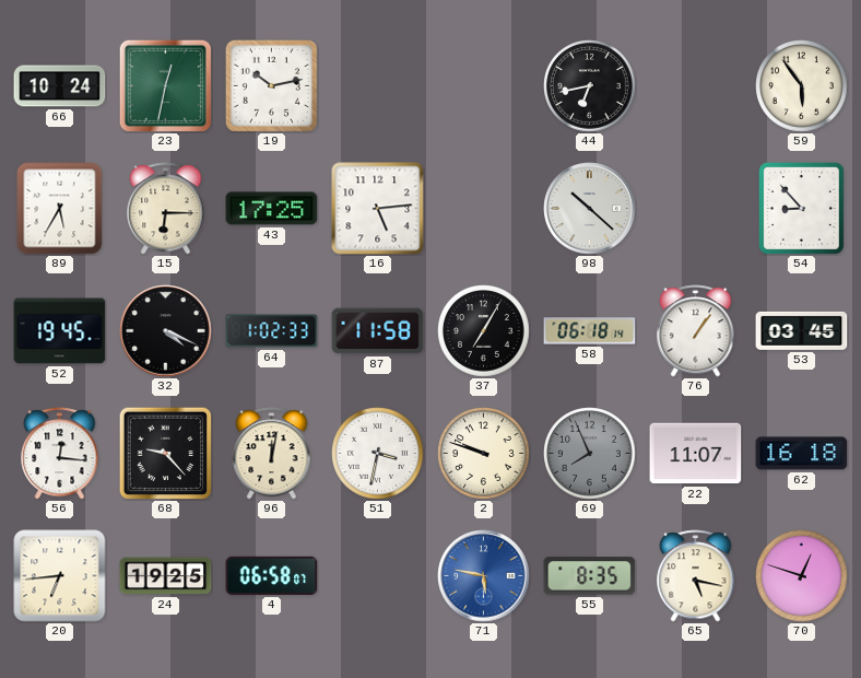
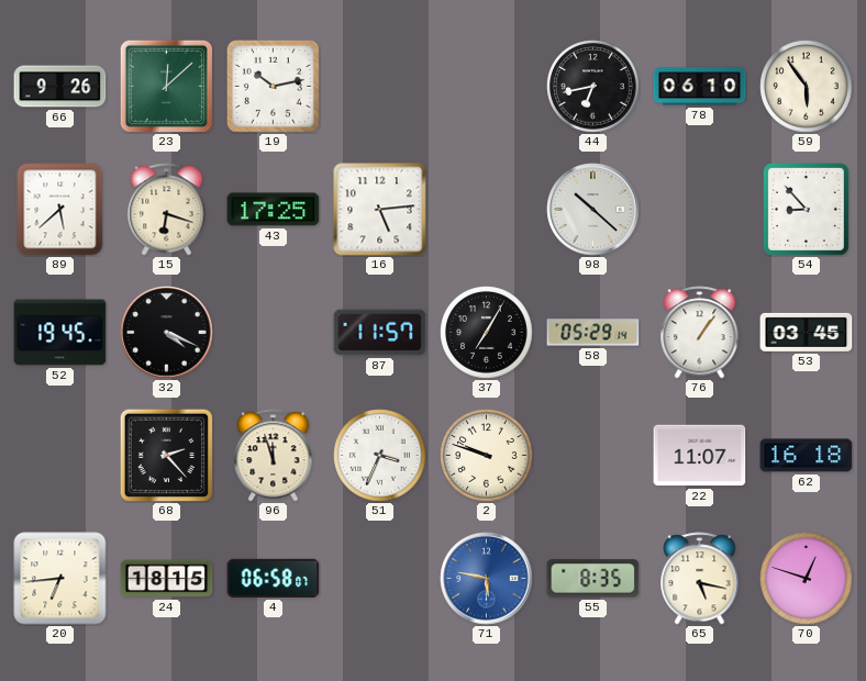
66: 10:24 -> 9:26
23: 12:32 -> 12:08
78: none -> 06:10
89: 5:35 -> 5:38
15: 6:15 -> 6:18
64: 1:02 -> none
87: 11:58 -> 11:57
58: 06:18 -> 05:29
56: 12:16 -> none
68: 9:23 -> 2:23
96: 12:02 -> 11:57
51: 3:32 -> 3:34
69: 7:56 -> none
24: 19:25 -> 18:15
